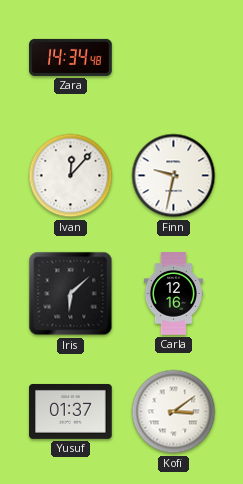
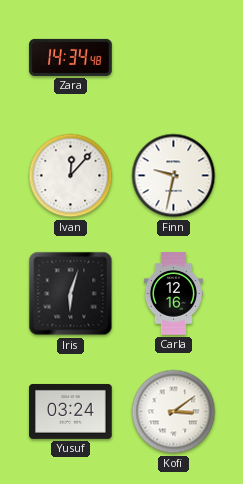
Iris: 6:08 -> 6:03
Yusuf: 01:37 -> 03:24
